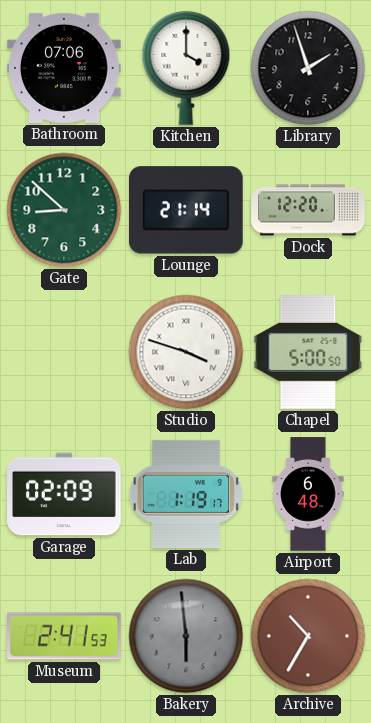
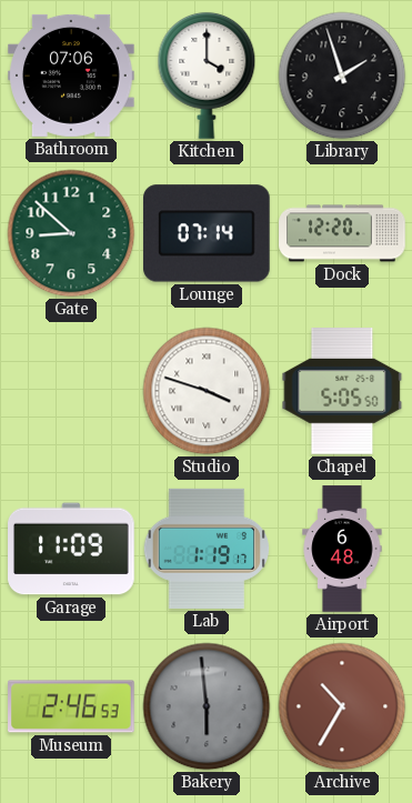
Lounge: 21:14 -> 07:14
Chapel: 5:00 -> 5:05
Garage: 02:09 -> 11:09
Museum: 2:41 -> 2:46
